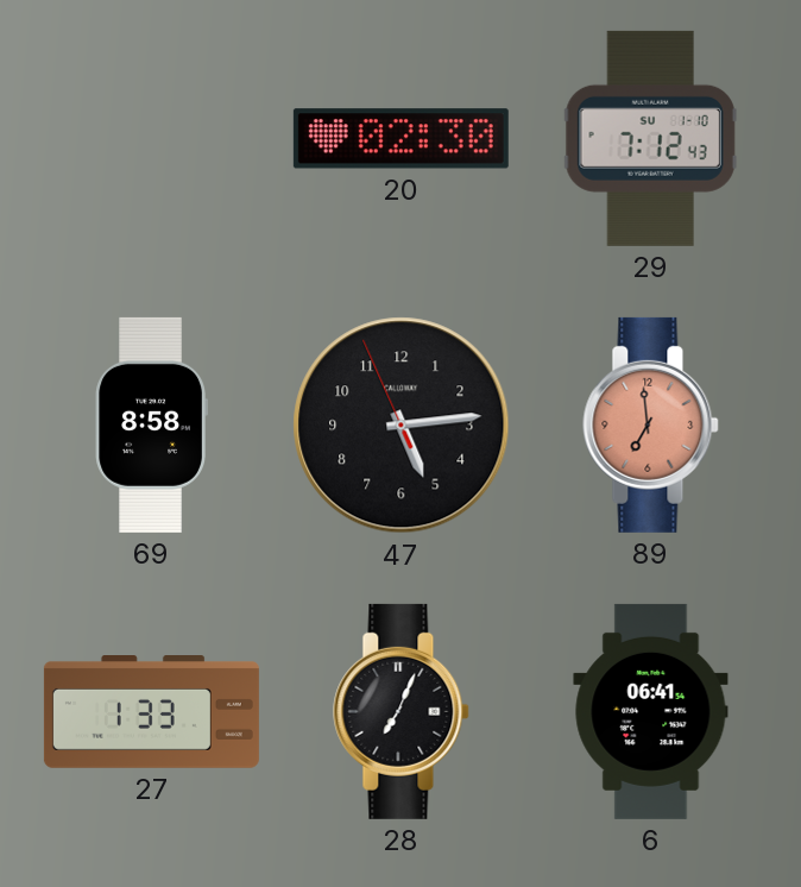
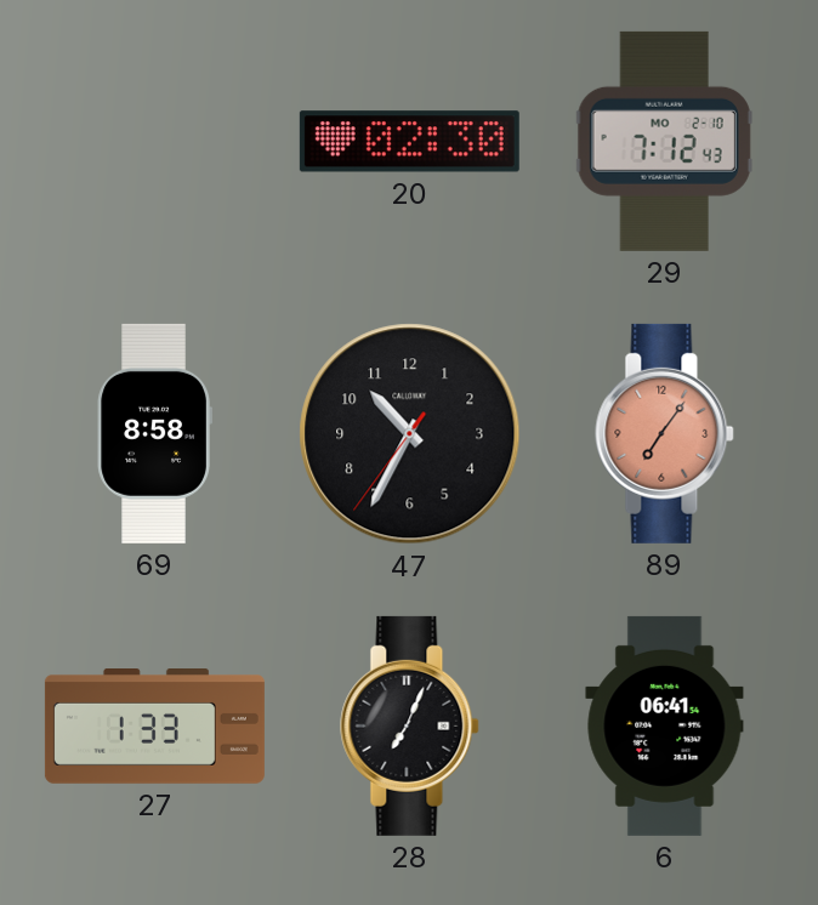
29 date: SU 1-10 -> MO 2-10
47: 5:13 -> 10:34
89: 6:59 -> 7:06
